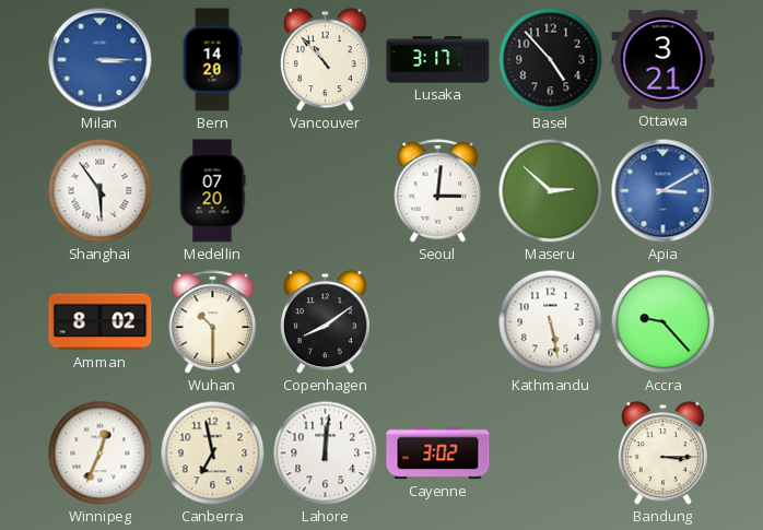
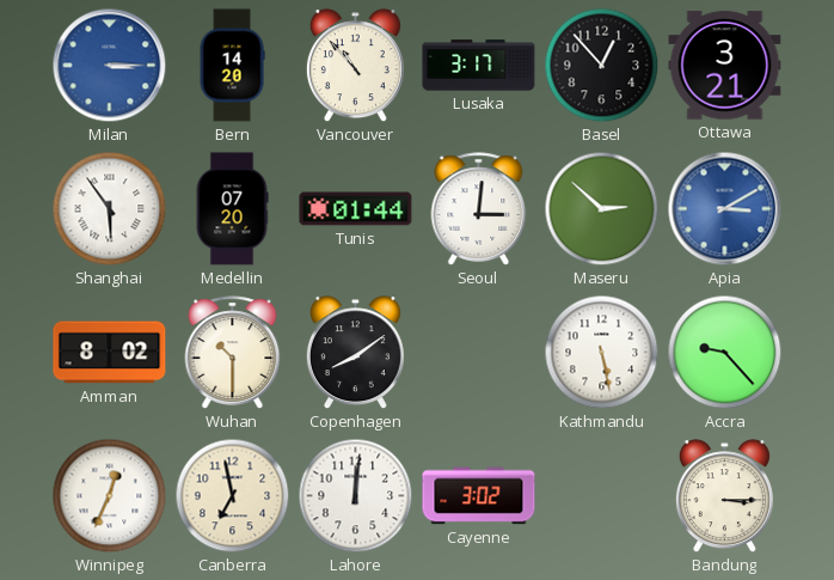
Basel: 4:53 -> 12:53
Tunis: none -> 01:44
